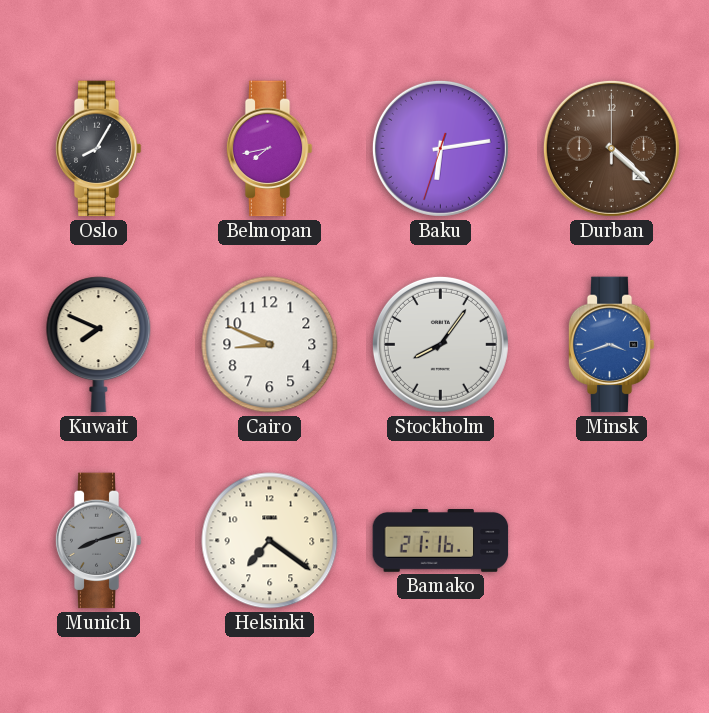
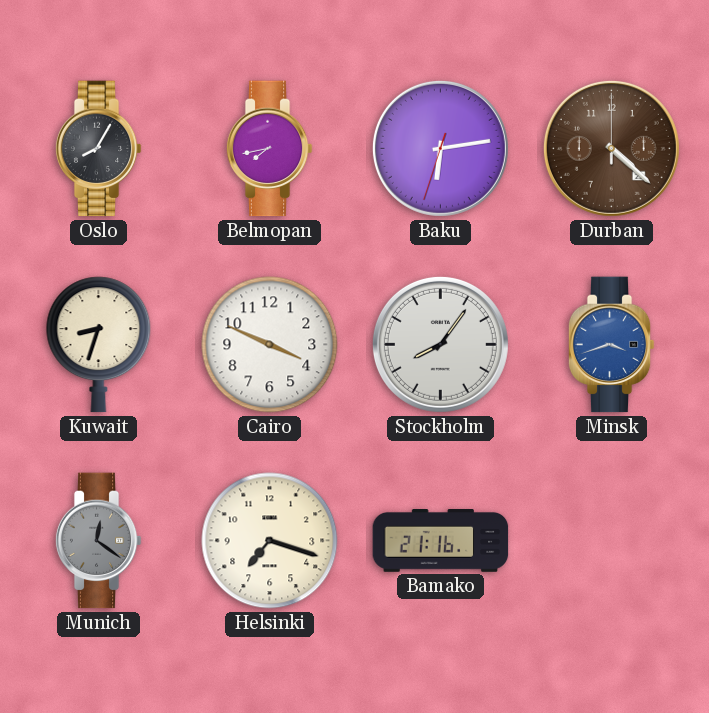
Kuwait: 7:49 -> 8:33
Cairo: 8:49 -> 3:49
Munich: 8:12 -> 12:21
Helsinki: 7:21 -> 7:18
